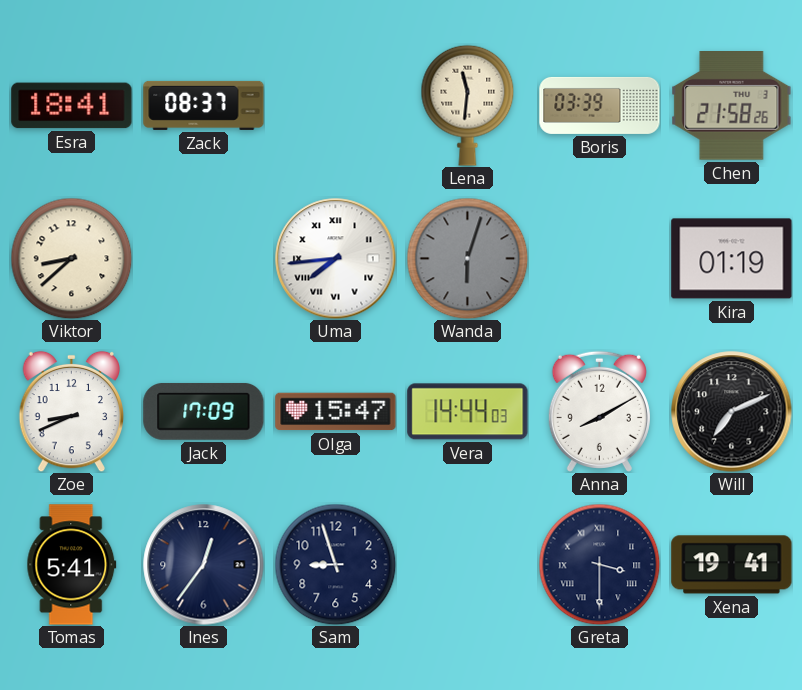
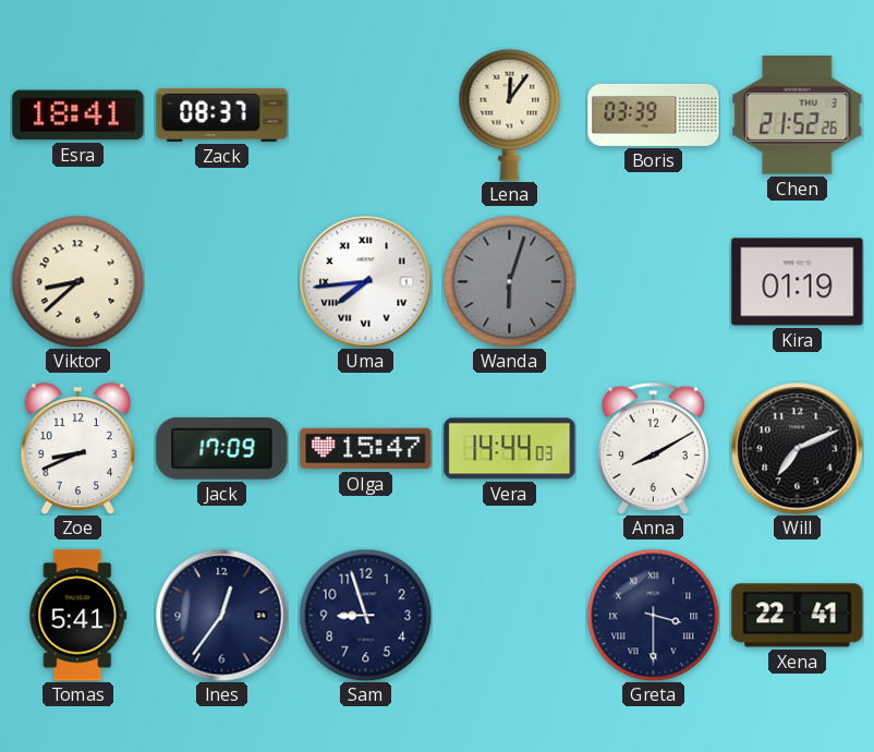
Lena: 11:31 -> 12:06
Chen: 21:58 -> 21:52
Xena: 19:41 -> 22:41
